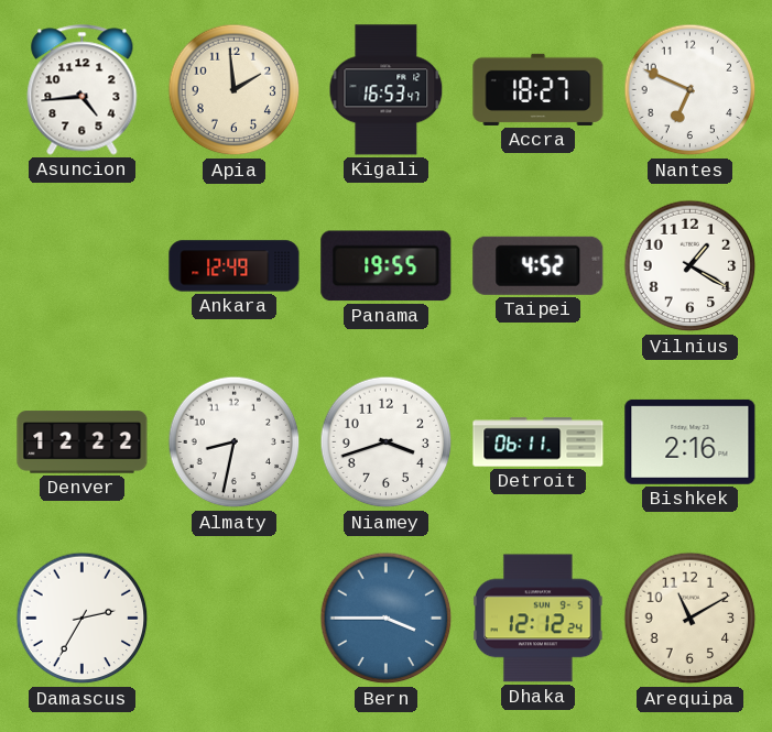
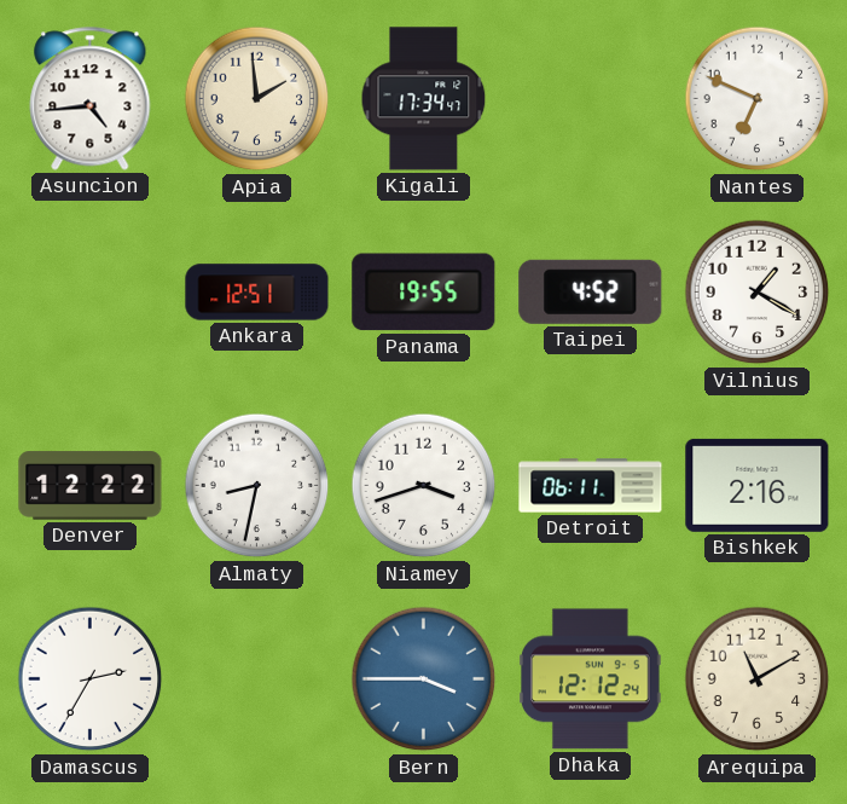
Kigali: 16:53 -> 17:34
Accra: 18:27 -> none
Ankara: 12:49 -> 12:51
